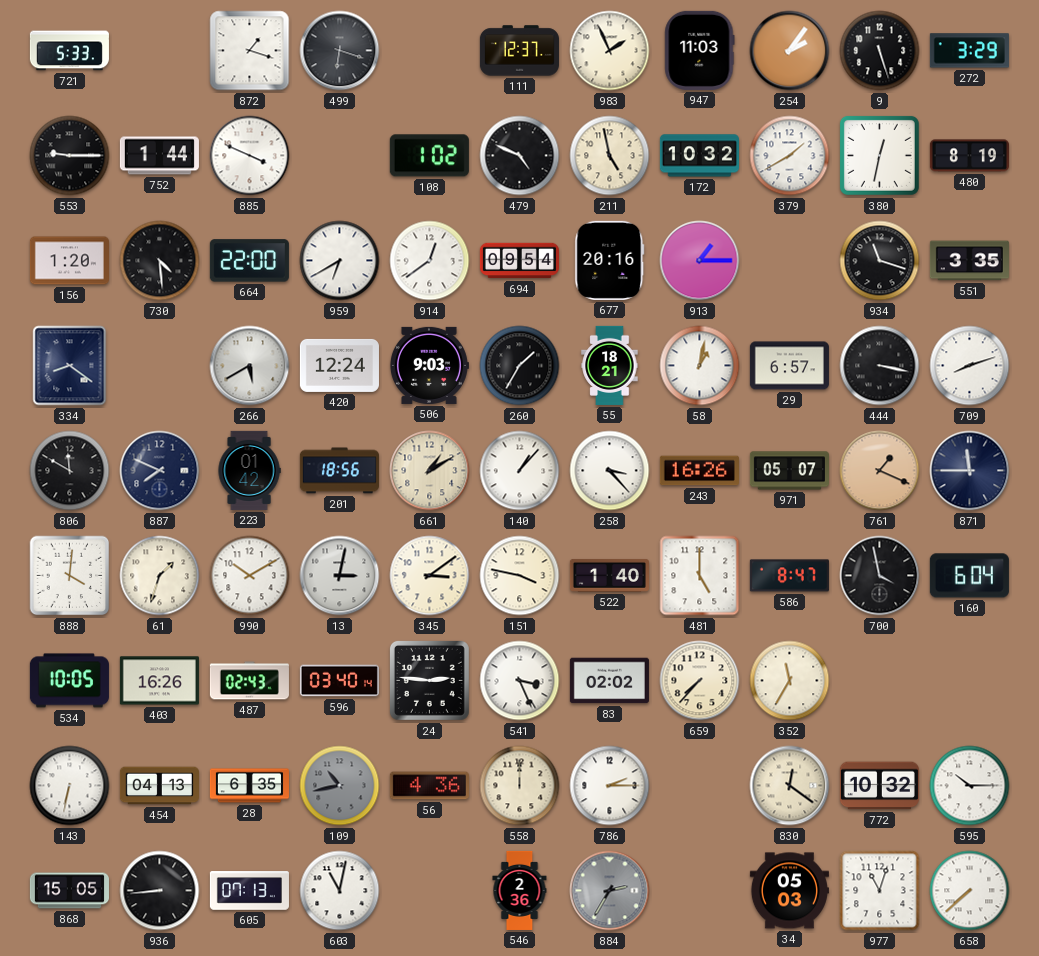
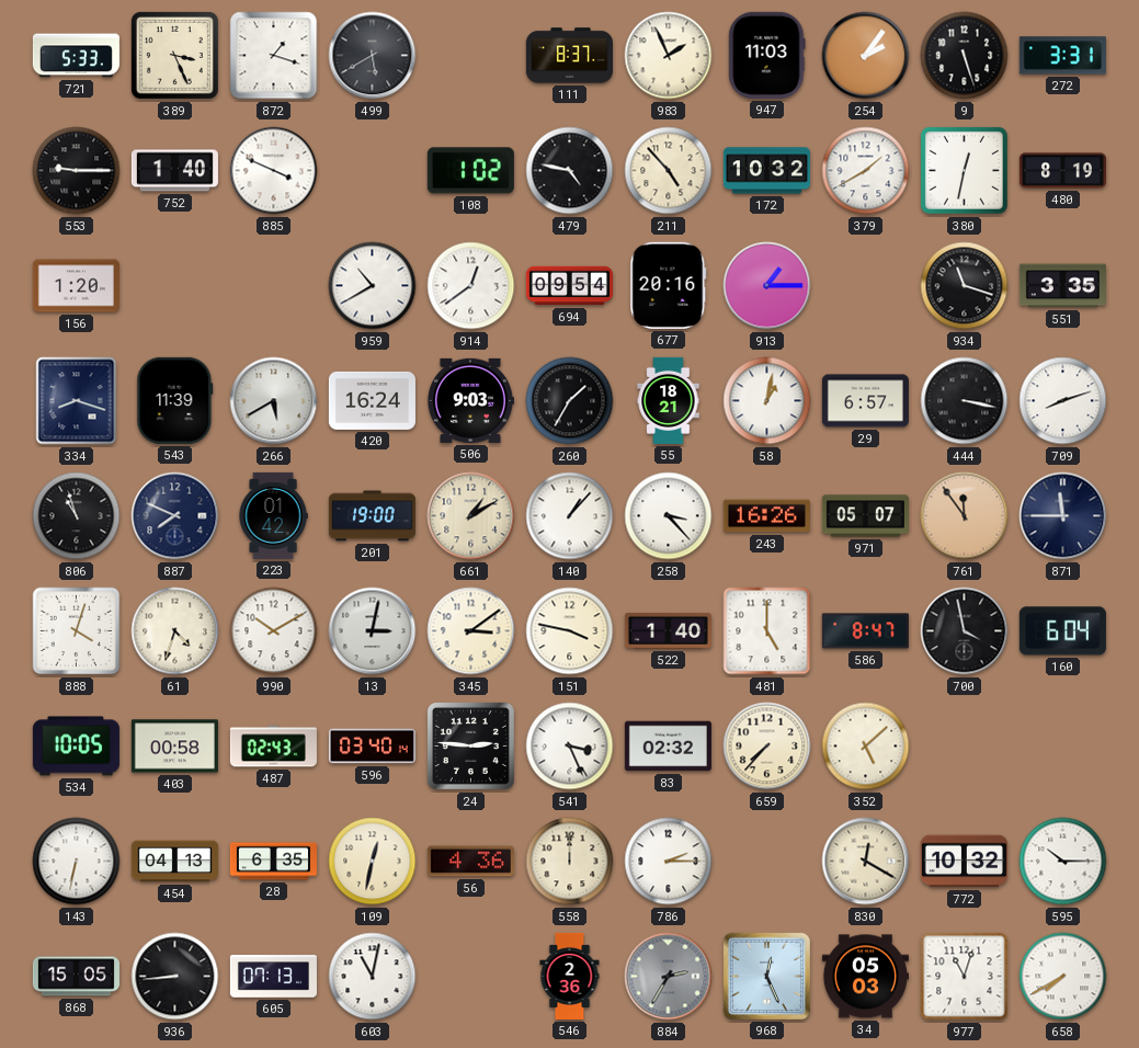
389: none -> 3:26
499: 6:18 -> 5:40
111: 12:37 -> 8:37
272: 3:29 -> 3:31
752: 1:44 -> 1:40
479: 4:49 -> 4:47
211: 4:58 -> 4:53
730: 4:29 -> none
664: 22:00 -> none
959: 6:40 -> 10:40
334: 8:21 -> 8:18
543: none -> 11:39
420: 12:24 -> 16:24
806: 11:50 -> 10:57
201: 18:56 -> 19:00
761: 1:19 -> 11:54
888: 4:01 -> 4:03
61: 1:33 -> 4:33
403: 16:26 -> 00:58
83: 02:02 -> 02:32
352: 11:35 -> 5:08
109: 10:43 -> 12:32
109 dial: grey -> cream
830: 12:21 -> 12:20
968: none -> 12:26
658: 7:38 -> 7:40
